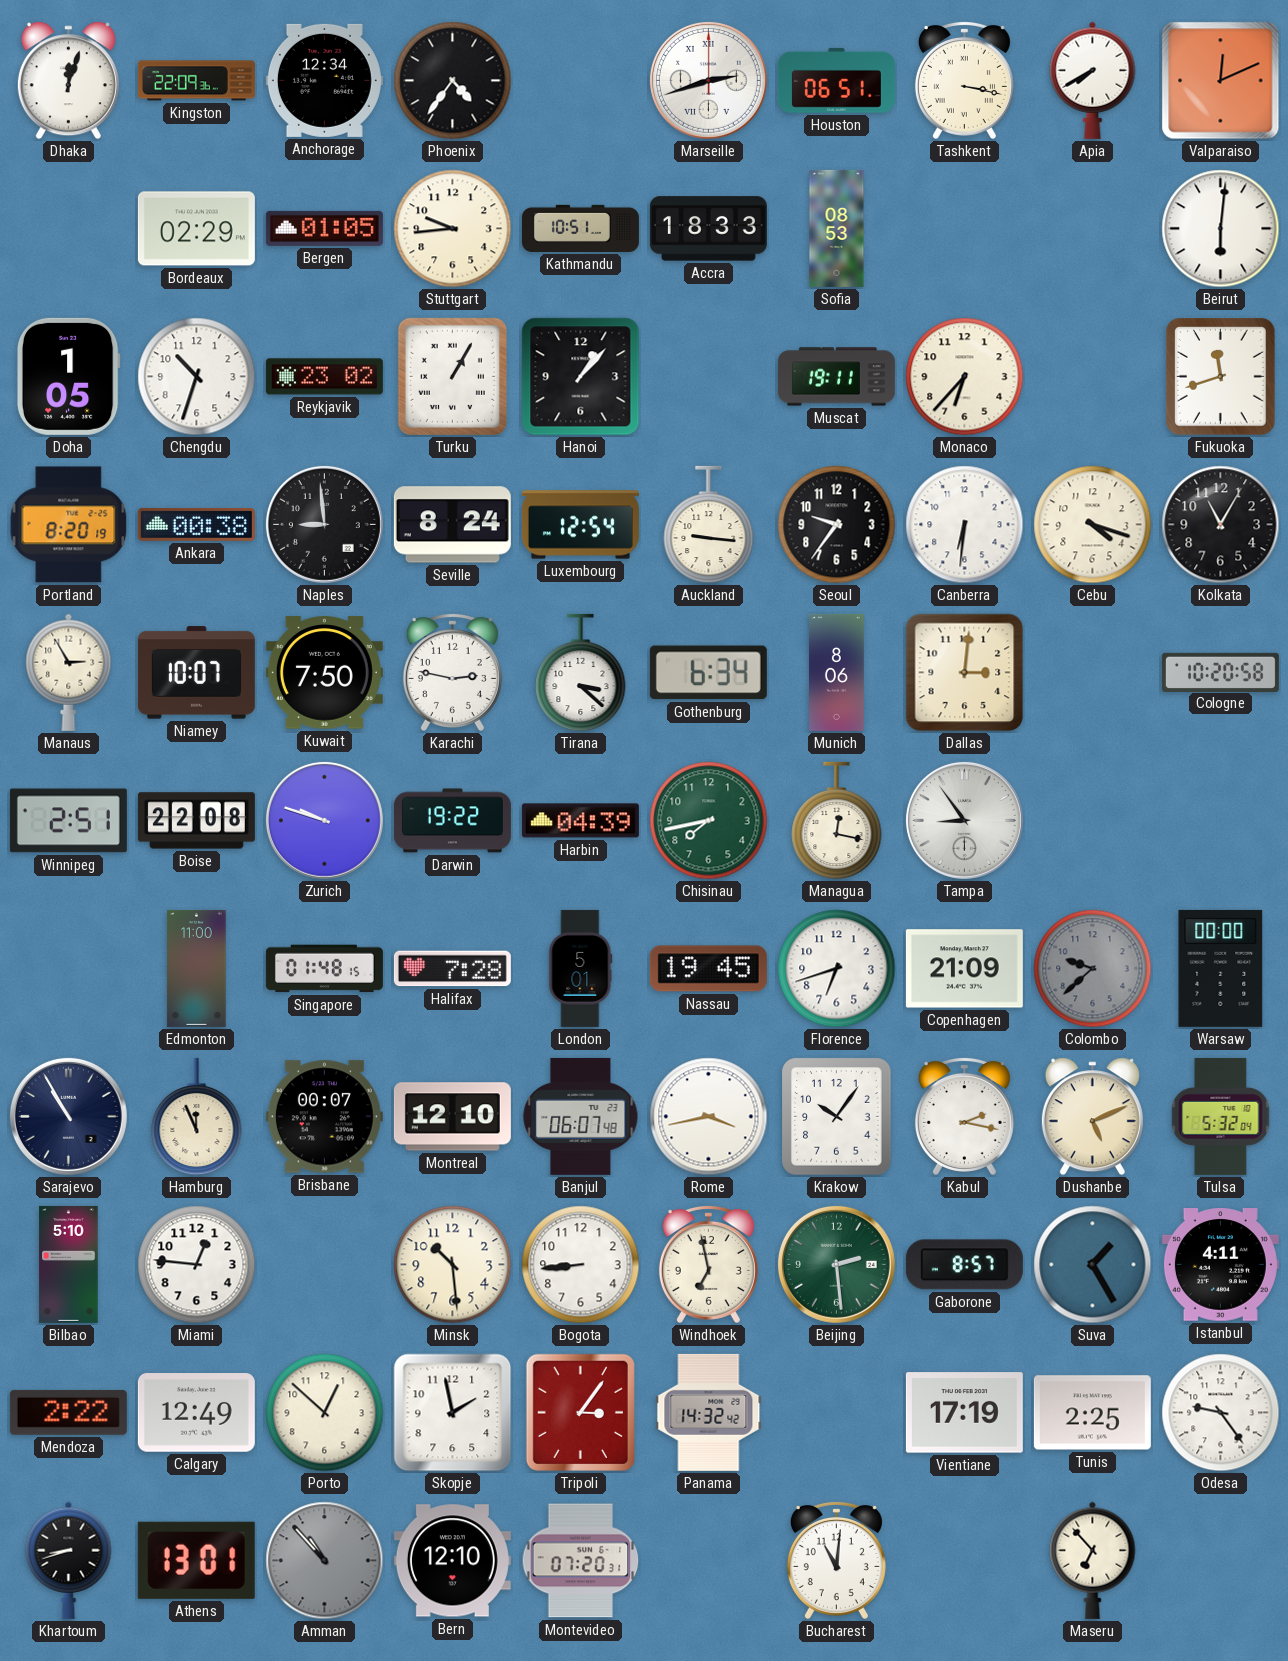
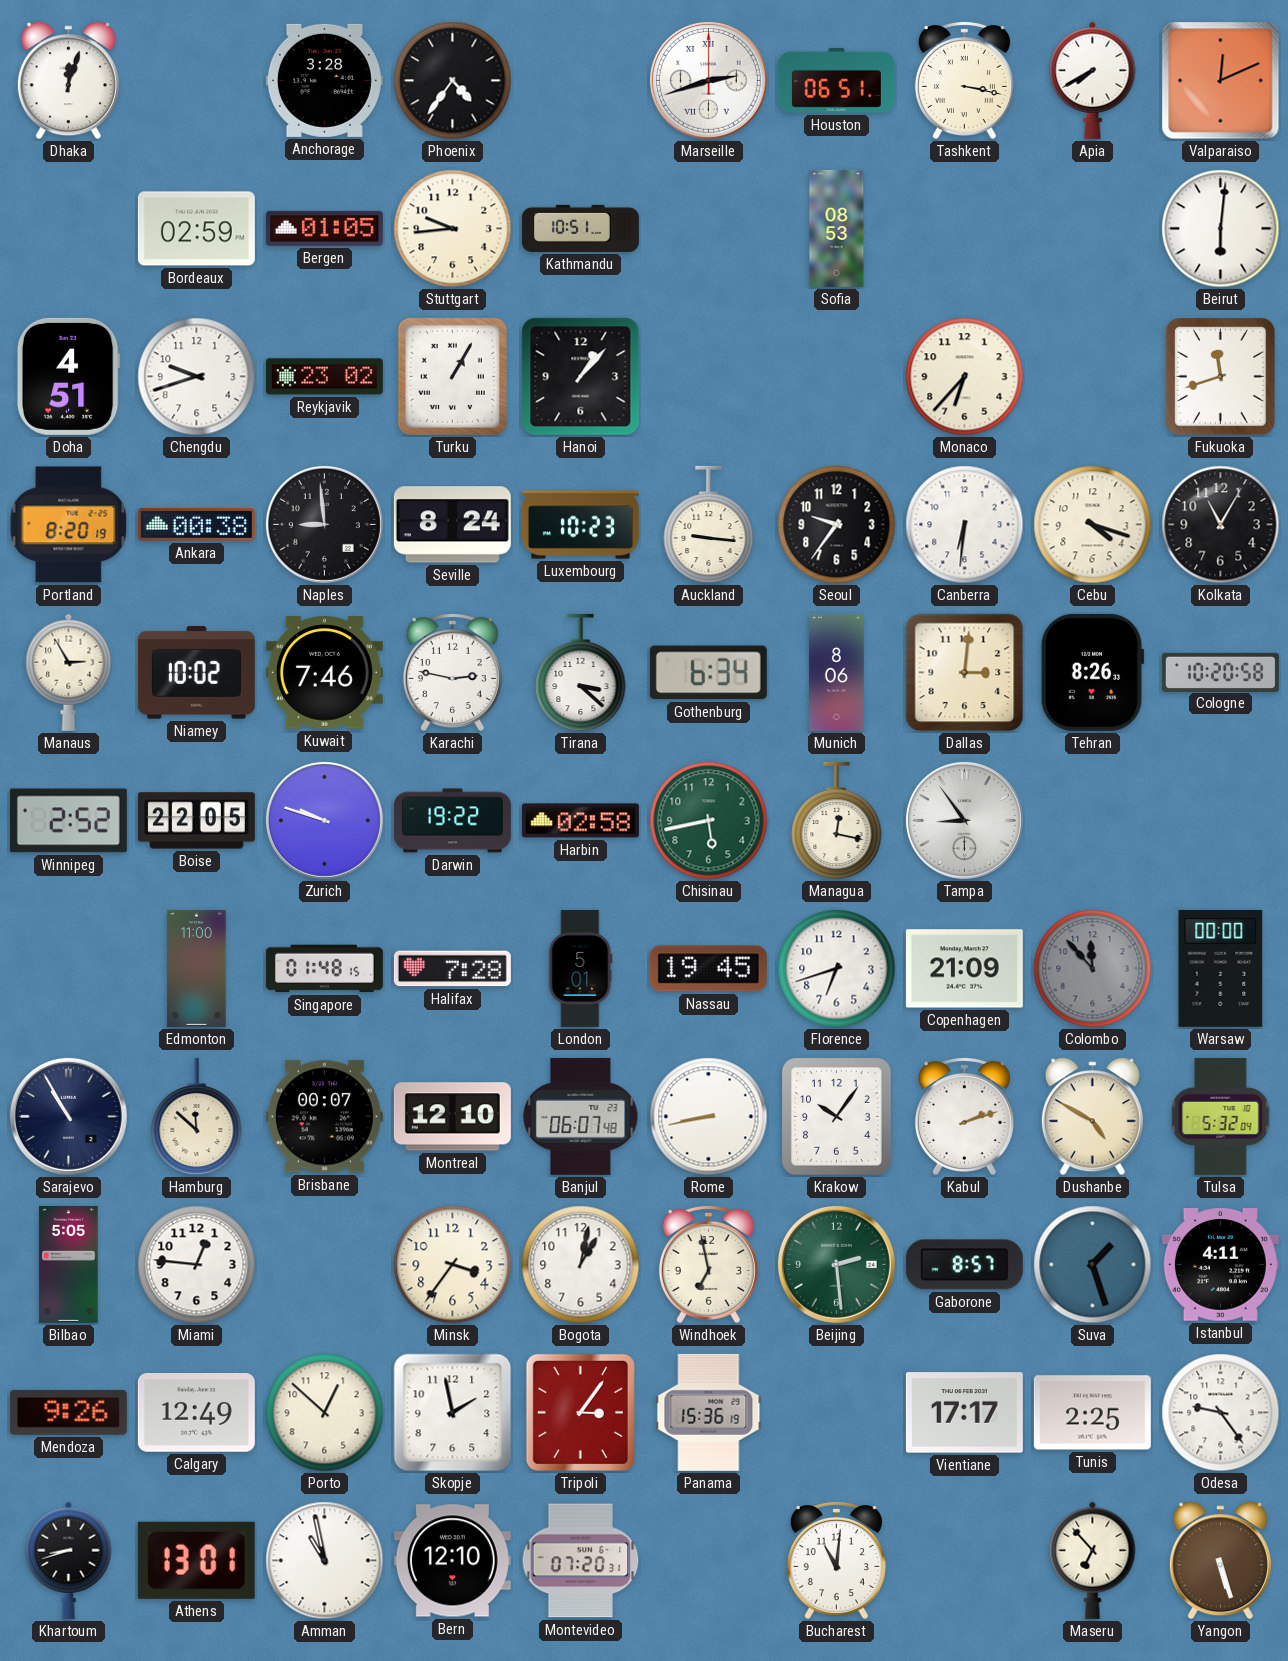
Kingston: 22:09 -> none
Anchorage: 12:34 -> 3:28
Bordeaux: 02:29 -> 02:59
Accra: 18:33 -> none
Doha: 1:05 -> 4:51
Chengdu: 10:33 -> 9:42
Muscat: 19:11 -> none
Luxembourg: 12:54 -> 10:23
Niamey: 10:07 -> 10:02
Kuwait: 7:50 -> 7:46
Tehran: none -> 8:26
Winnipeg: 2:51 -> 2:52
Boise: 22:08 -> 22:05
Harbin: 04:39 -> 02:58
Chisinau: 7:43 -> 5:43
Colombo: 9:38 -> 11:53
Hamburg: 11:56 -> 11:52
Rome: 3:43 -> 8:43
Kabul: 2:17 -> 2:12
Dushanbe: 5:11 -> 4:50
Bilbao: 5:10 -> 5:05
Minsk: 10:29 -> 3:36
Bogota: 8:44 -> 1:02
Suva: 1:25 -> 1:27
Mendoza: 2:22 -> 9:26
Panama: 14:32 -> 15:36
Vientiane: 17:19 -> 17:17
Amman: 10:53 -> 10:58
Amman dial: grey -> white
Yangon: none -> 5:27
